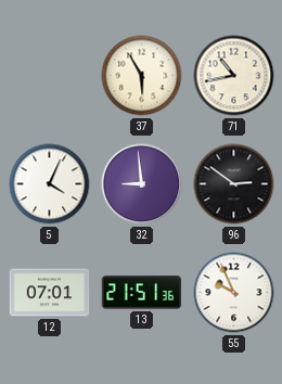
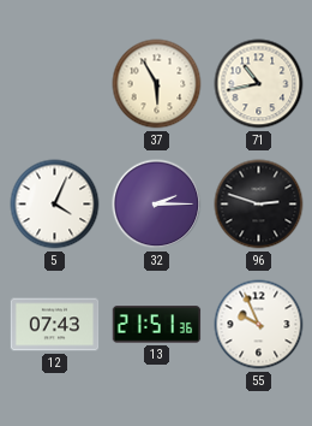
32: 8:59 -> 2:15
96: 2:51 -> 2:48
12: 07:01 -> 07:43
